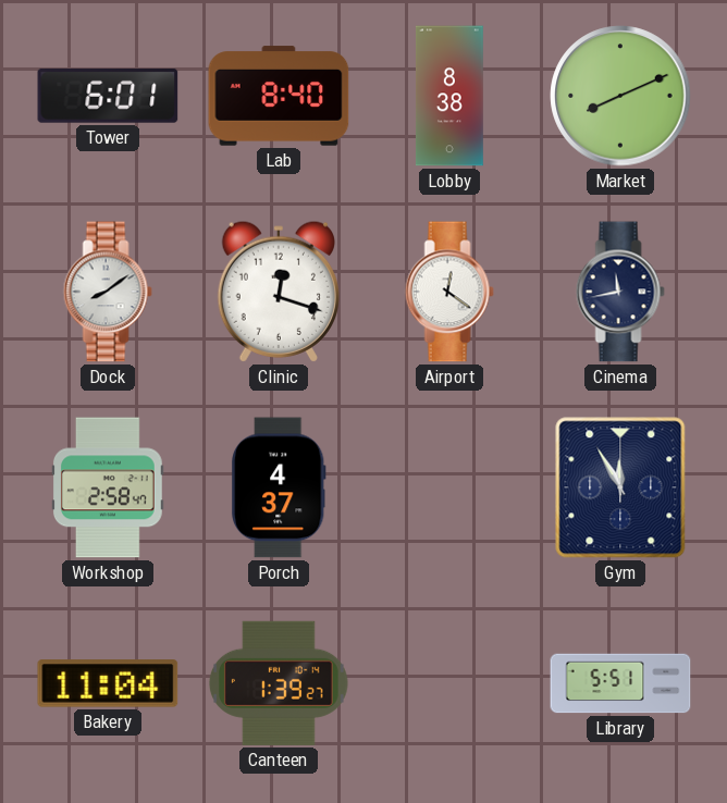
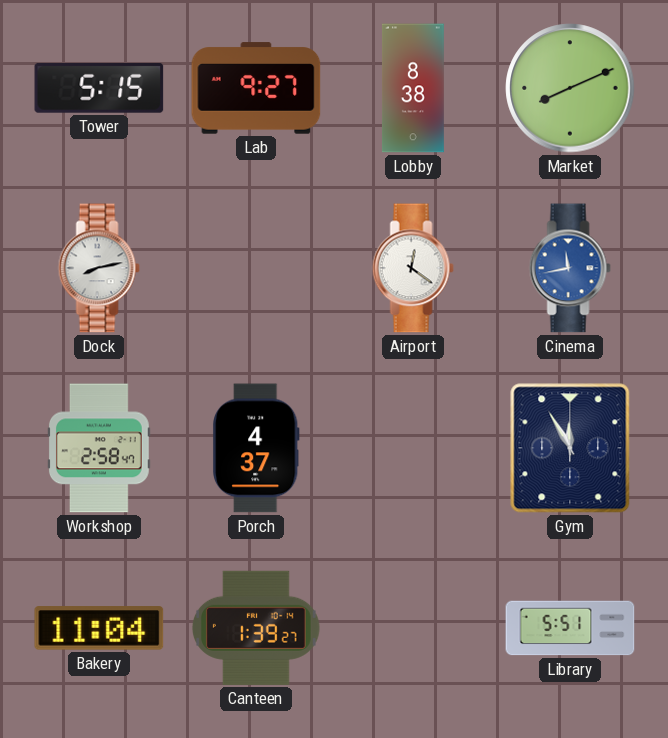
Tower: 6:01 -> 5:15
Lab: 8:40 -> 9:27
Dock: 8:09 -> 8:13
Clinic: 12:18 -> none
Cinema dial: navy -> blue
